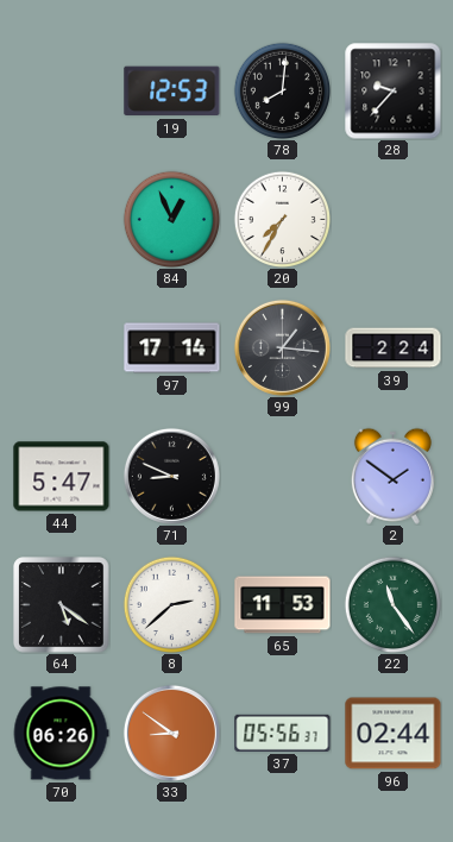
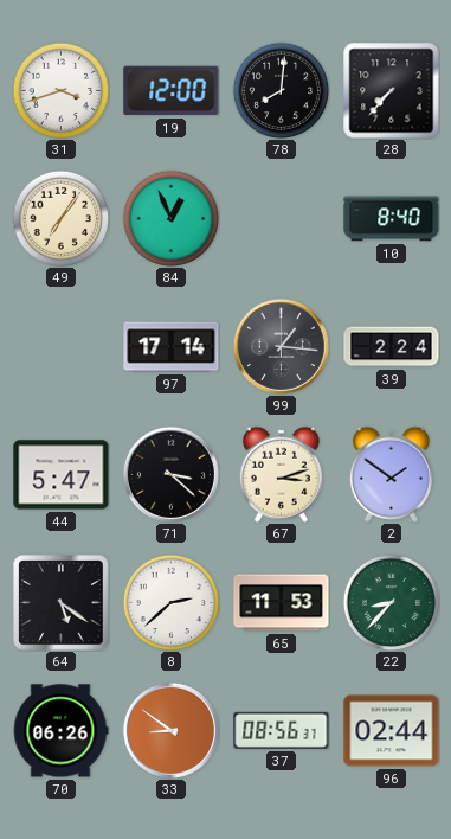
31: none -> 3:42
19: 12:53 -> 12:00
28: 9:37 -> 7:37
49: none -> 7:06
20: 7:35 -> none
10: none -> 8:40
71: 8:49 -> 3:22
67: none -> 3:12
22: 11:24 -> 8:37
37: 05:56 -> 08:56
